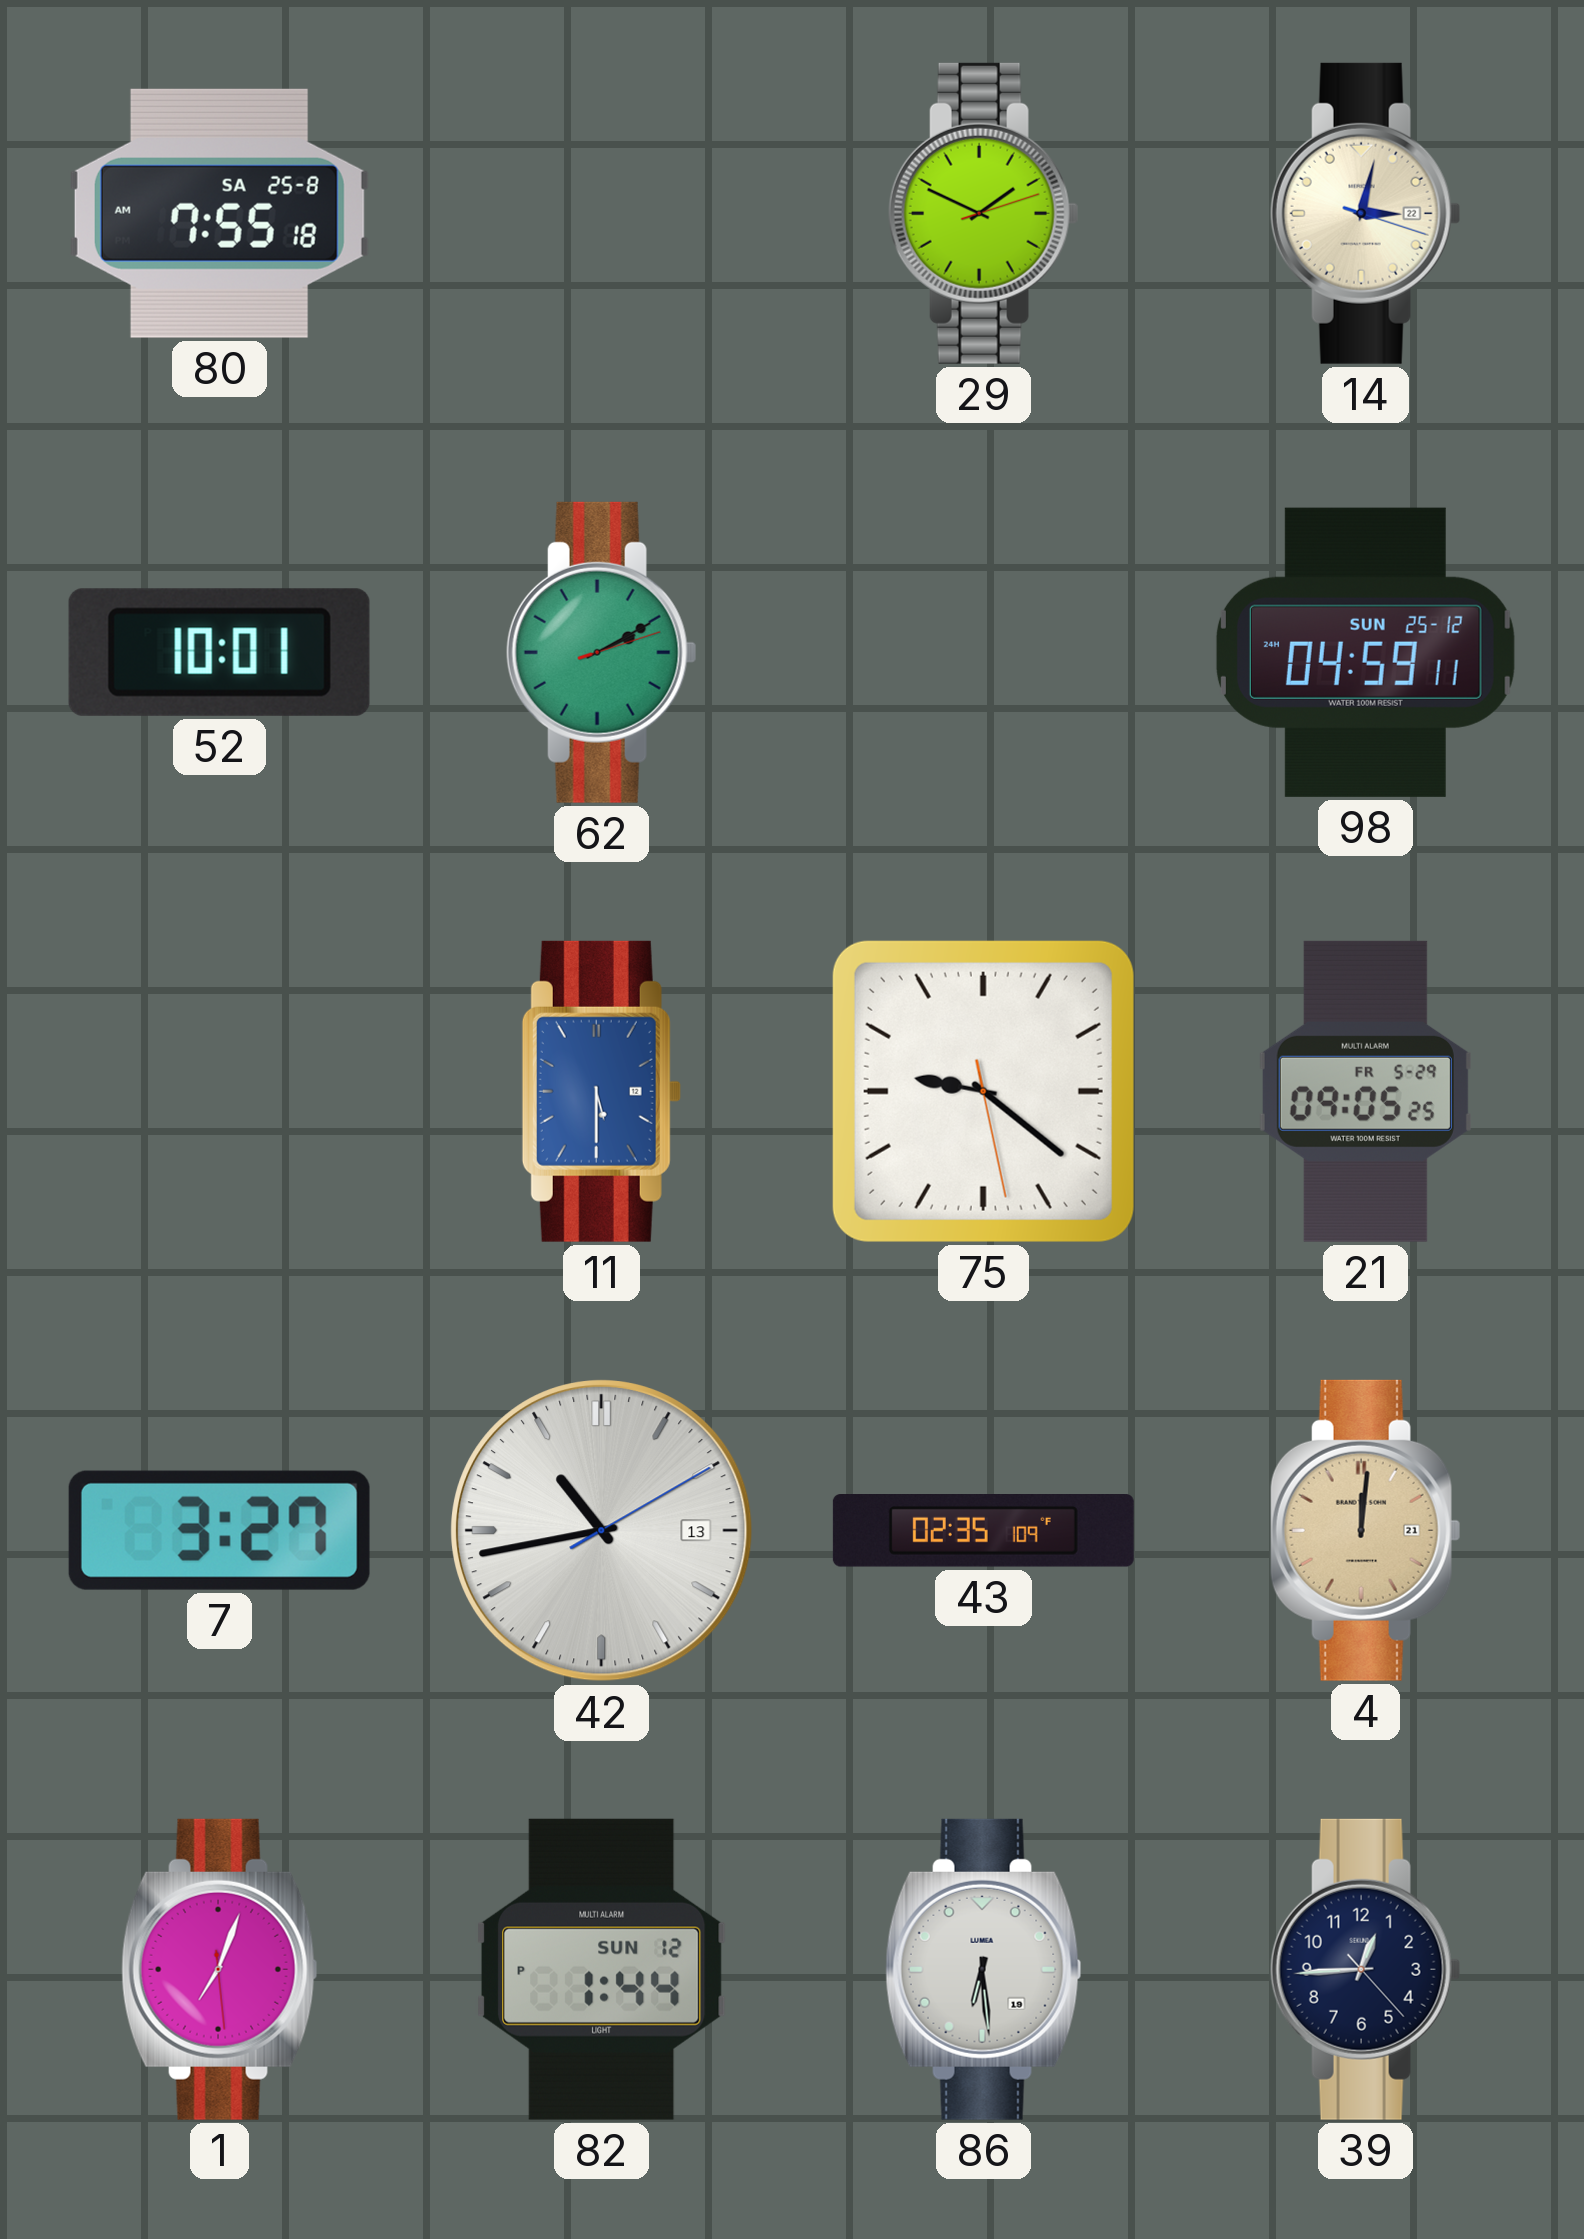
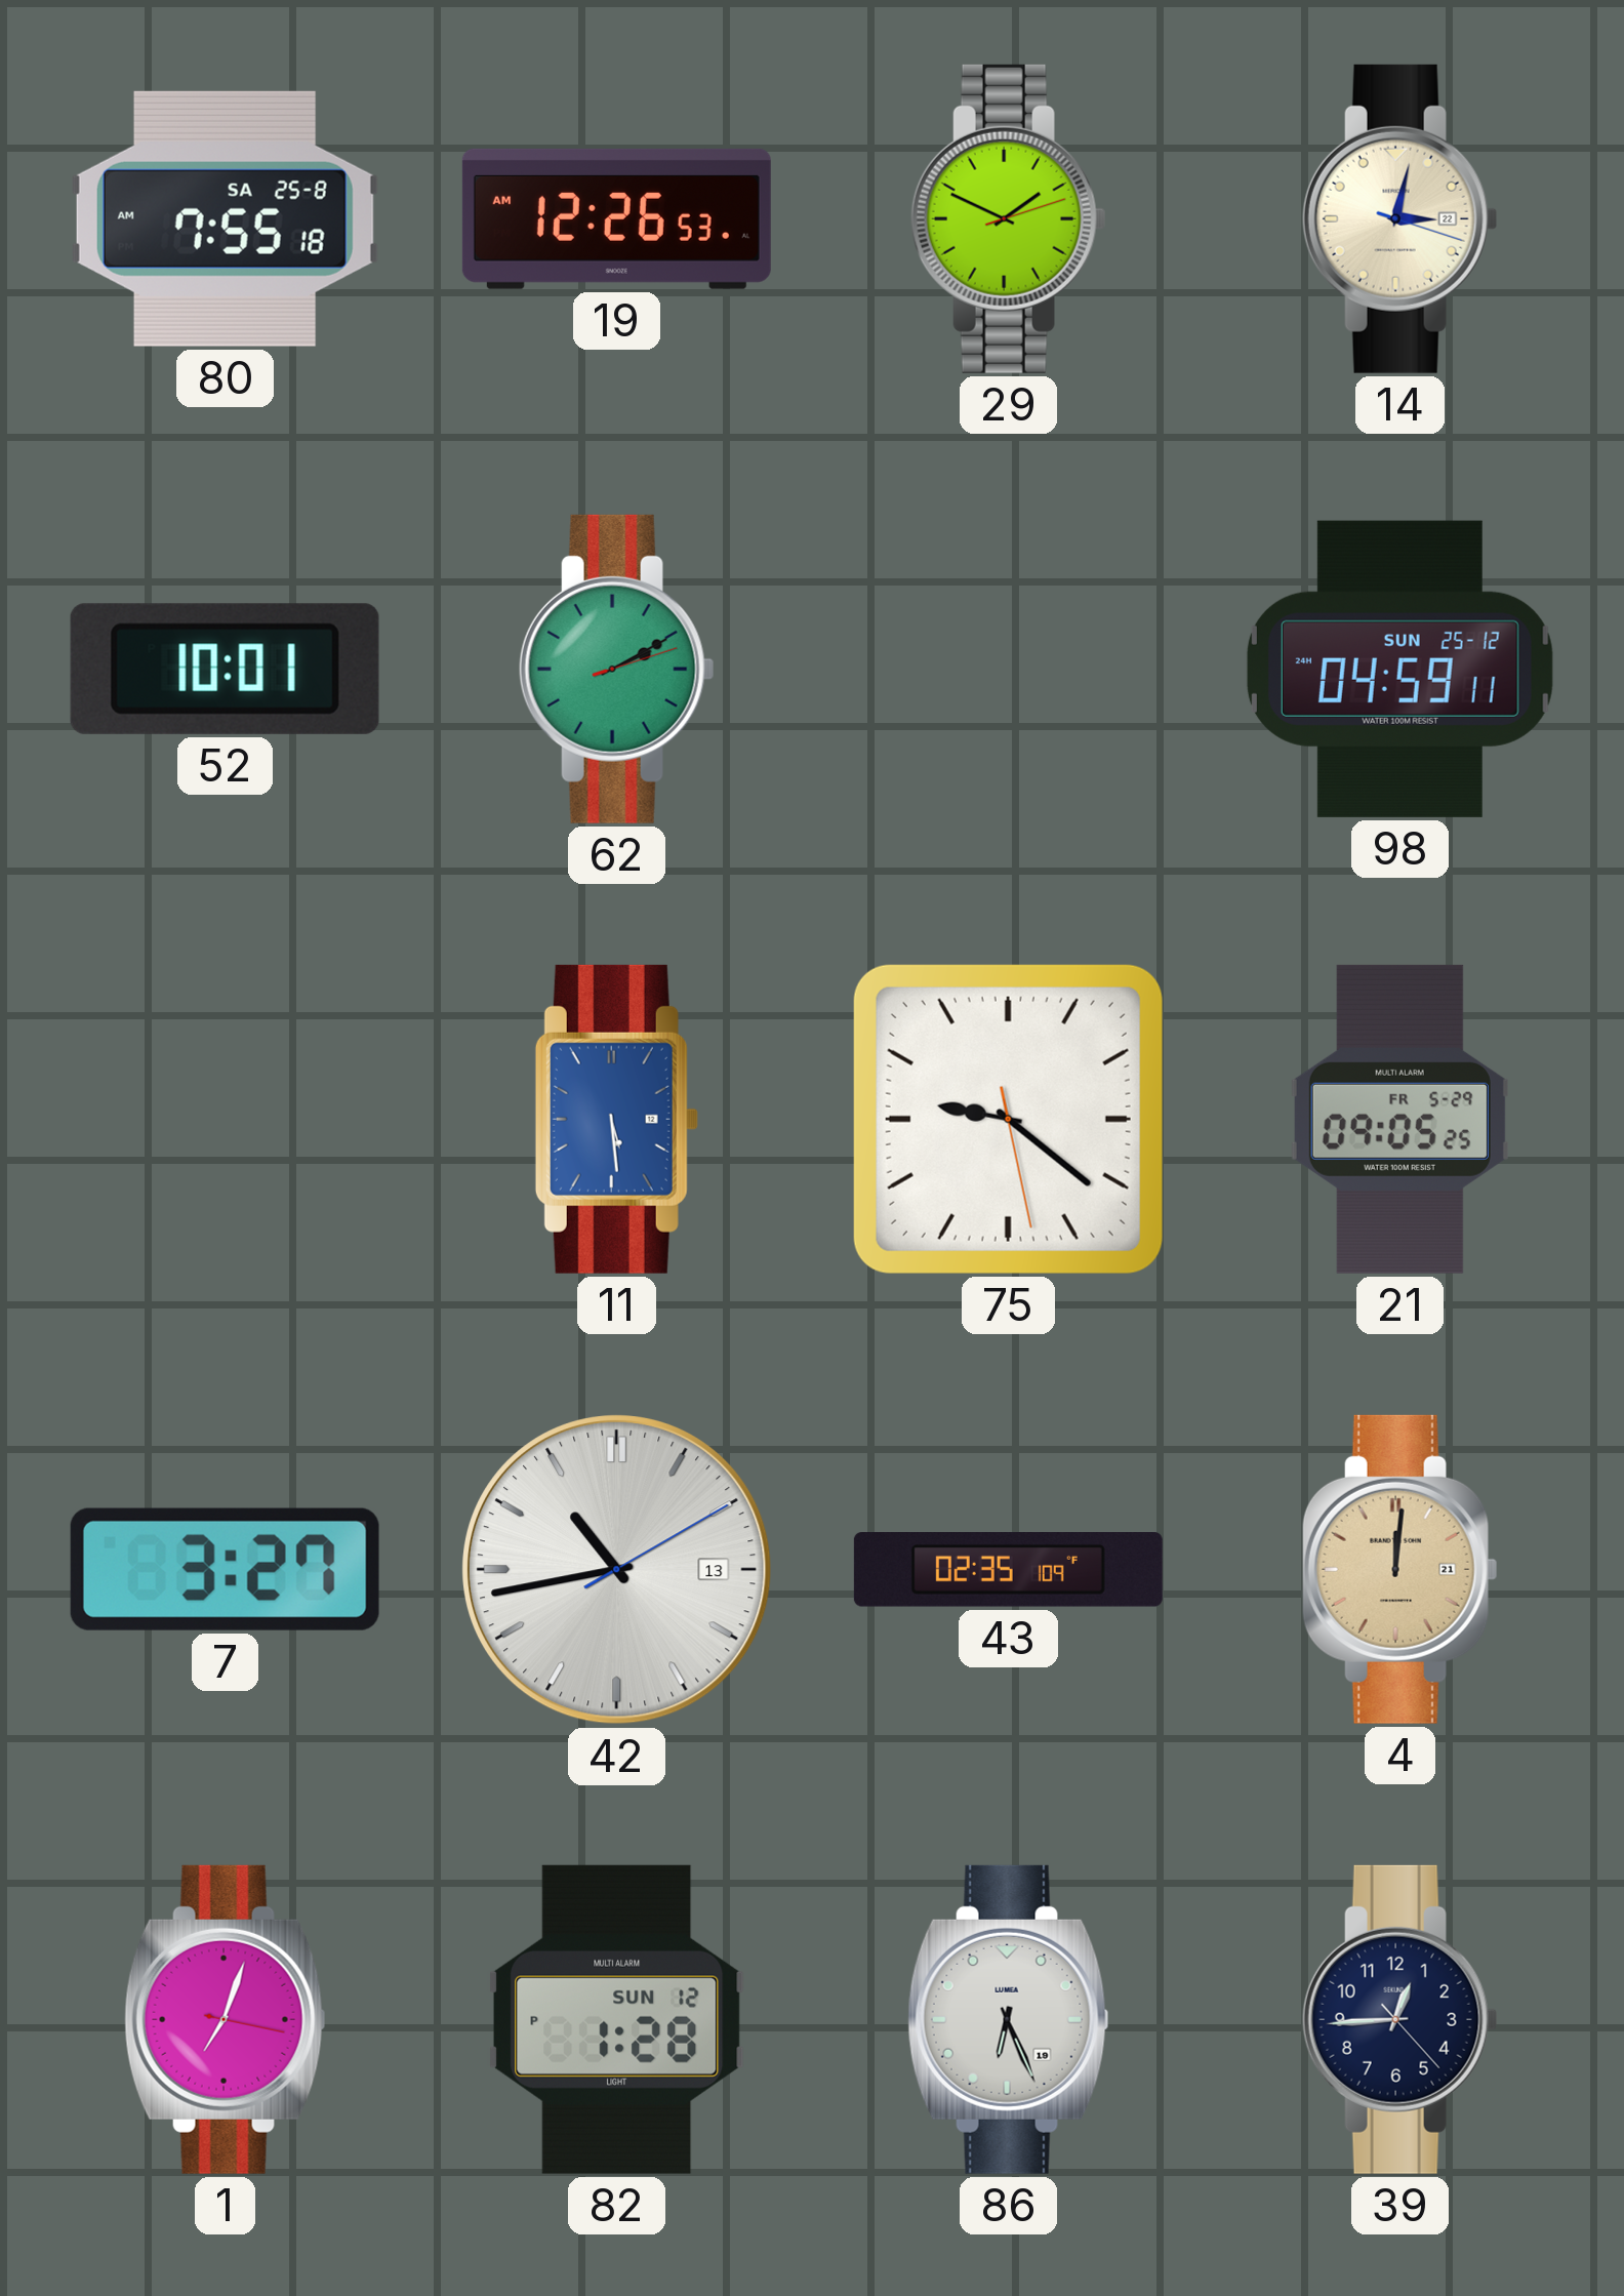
19: none -> 12:26
11: 5:30 -> 5:29
1: 7:03:29 -> 7:03:17
82: 1:44 -> 1:28
86: 6:29 -> 6:26
